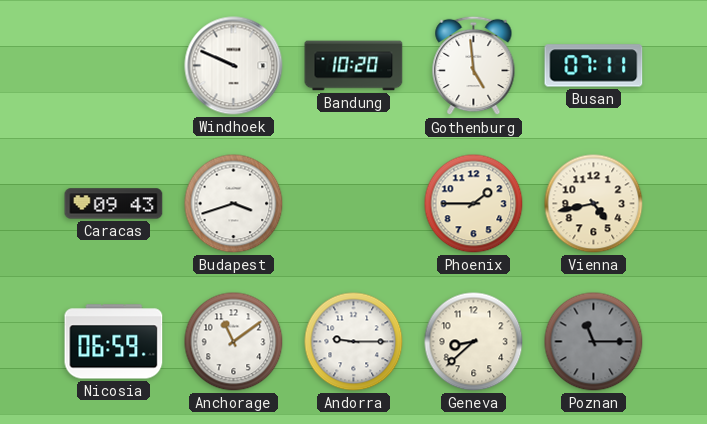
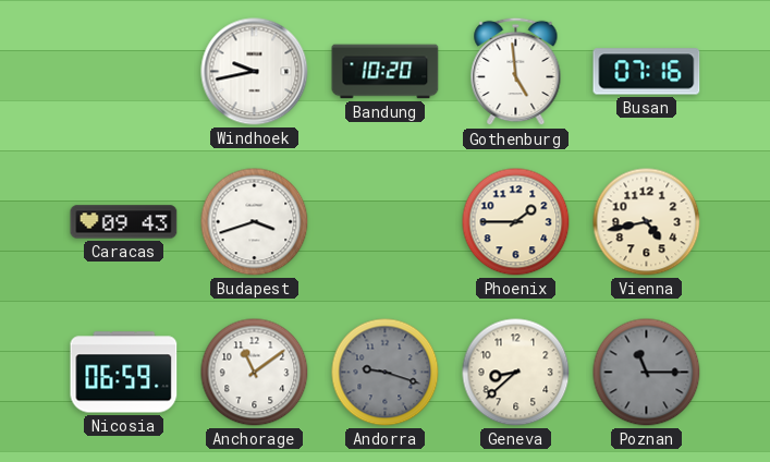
Windhoek: 9:49 -> 9:43
Busan: 07:11 -> 07:16
Andorra: 9:15 -> 9:18
Andorra dial: white -> grey
